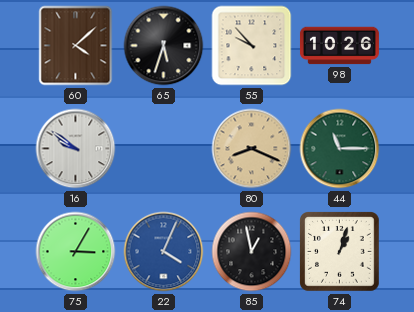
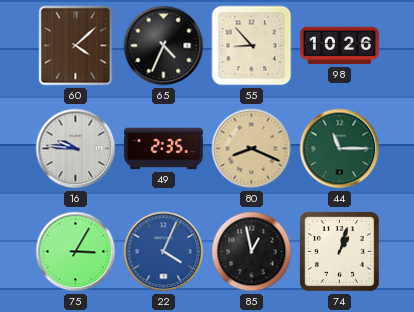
65: 5:33 -> 4:34
55: 9:53 -> 8:53
16: 9:51 -> 9:46
49: none -> 2:35
